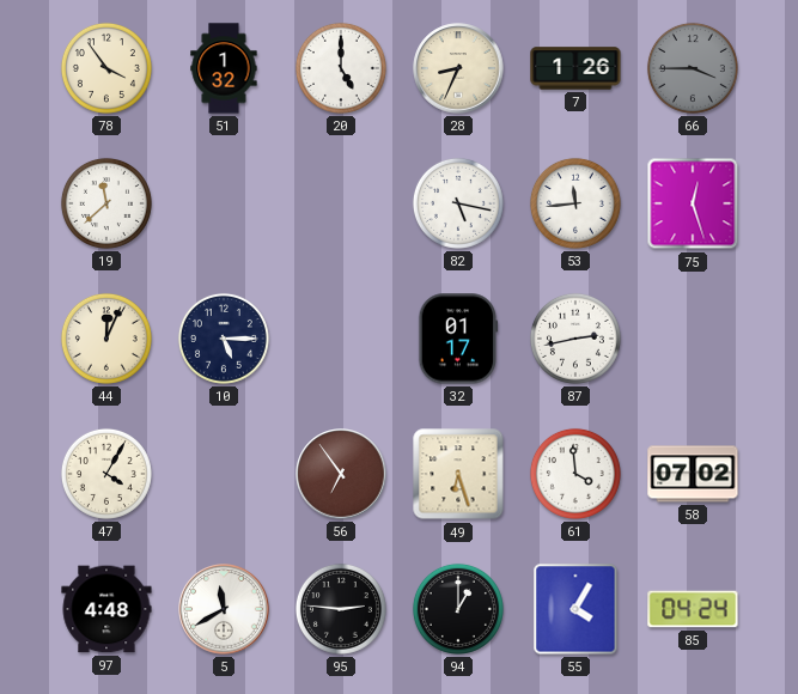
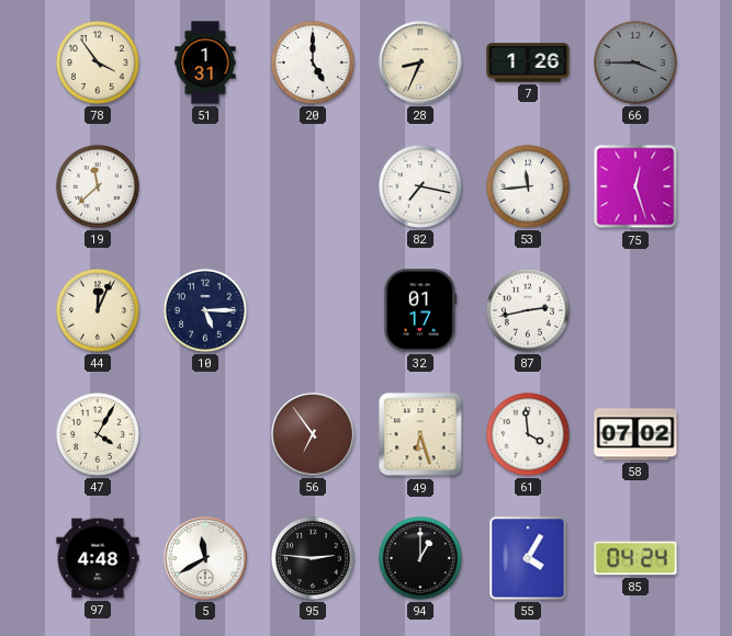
51: 1:32 -> 1:31
82: 5:17 -> 7:17
